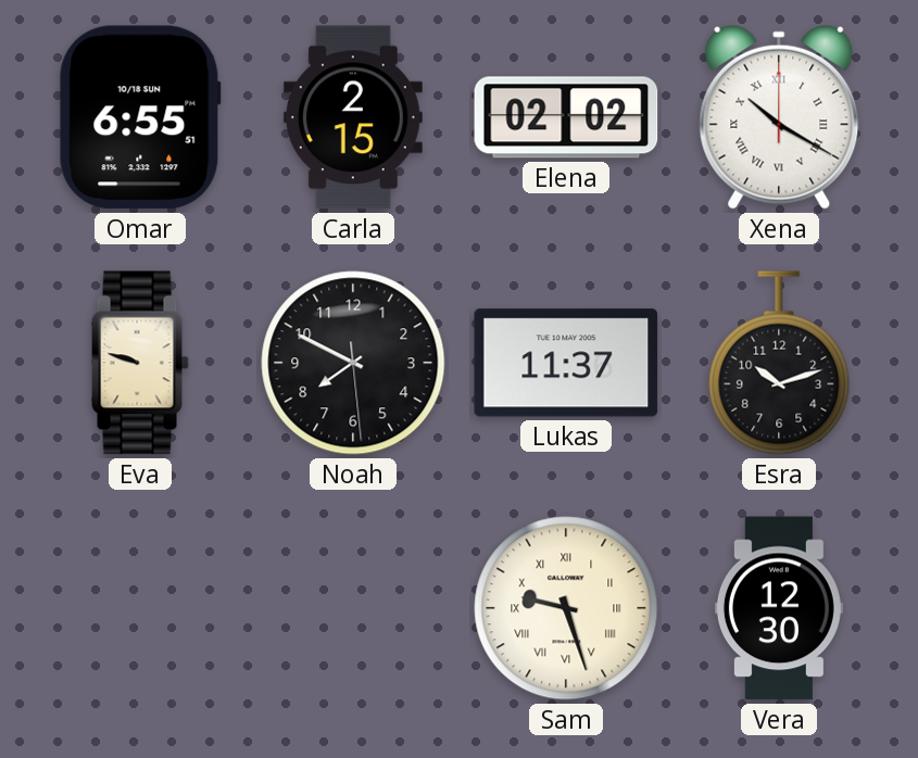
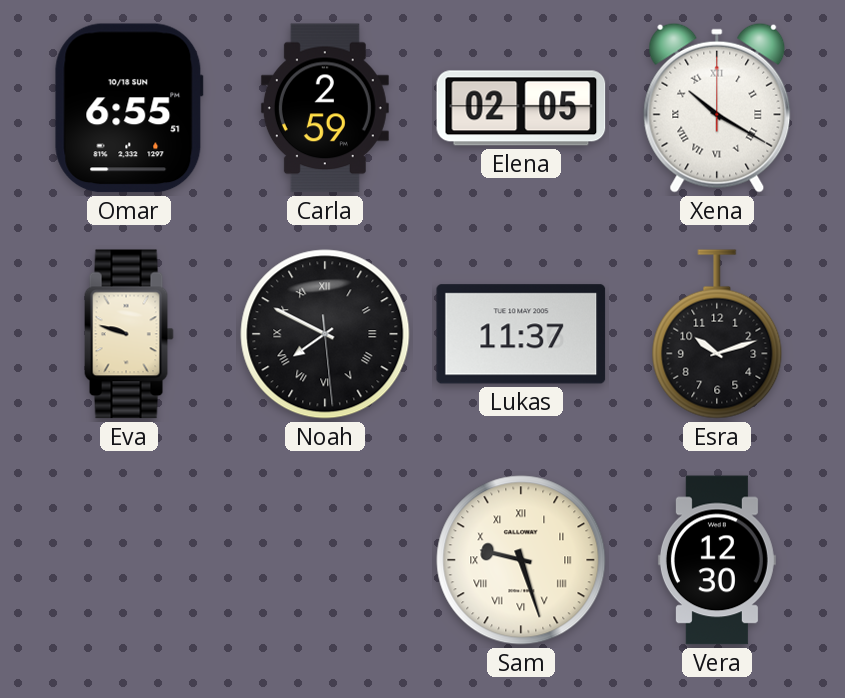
Carla: 2:15 -> 2:59
Elena: 02:02 -> 02:05
Noah numerals: Arabic -> Roman
